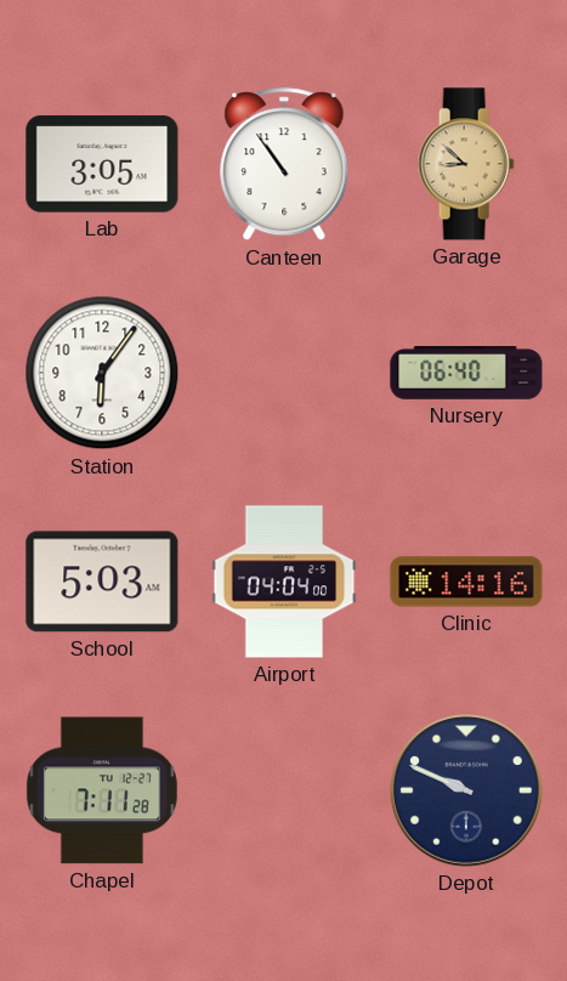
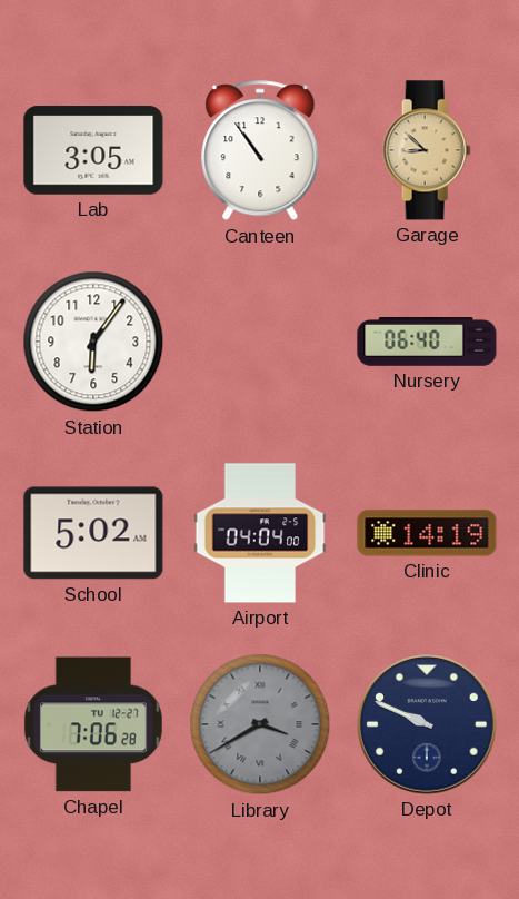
School: 5:03 -> 5:02
Clinic: 14:16 -> 14:19
Chapel: 7:11 -> 7:06
Library: none -> 3:40
